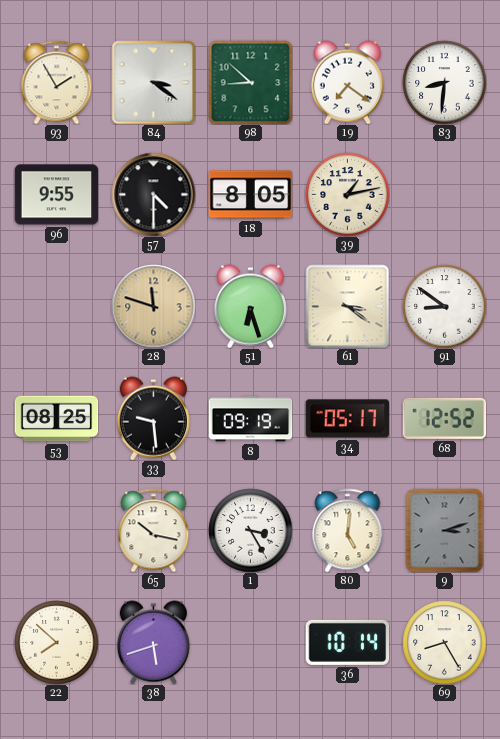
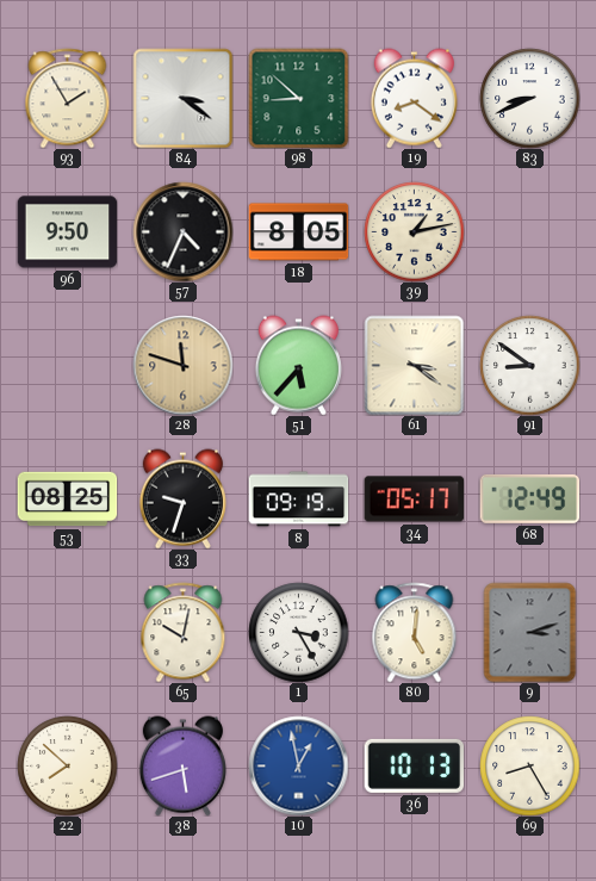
19: 7:21 -> 8:21
83: 8:31 -> 8:41
96: 9:55 -> 9:50
57: 4:30 -> 4:34
51: 6:27 -> 5:37
33: 9:29 -> 9:33
68: 12:52 -> 12:49
65: 10:17 -> 10:02
10: none -> 12:58
36: 10:14 -> 10:13
